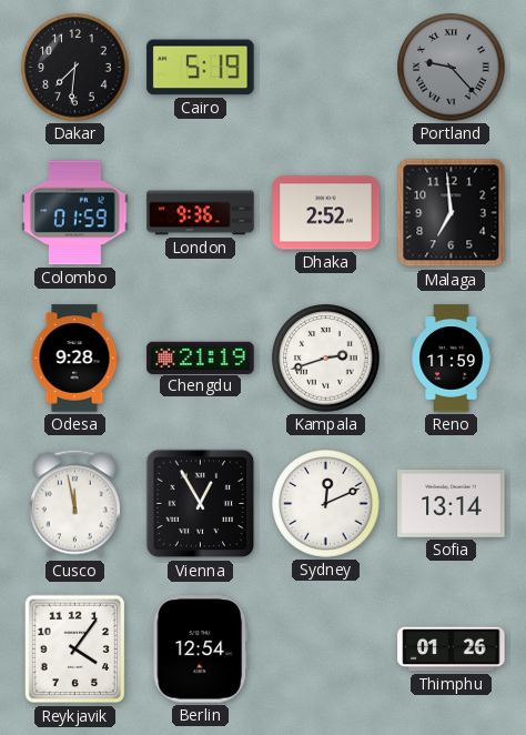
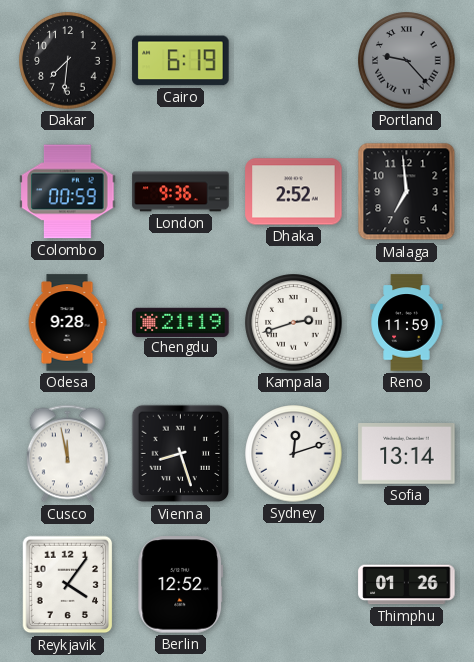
Cairo: 5:19 -> 6:19
Colombo: 01:59 -> 00:59
Vienna: 12:55 -> 8:27
Sydney: 12:11 -> 12:12
Berlin: 12:54 -> 12:52
